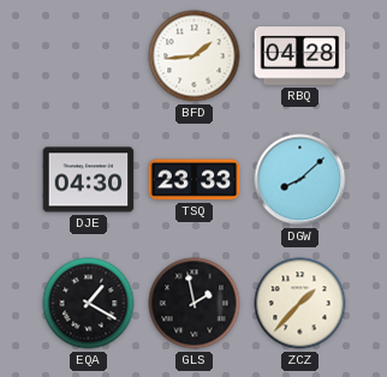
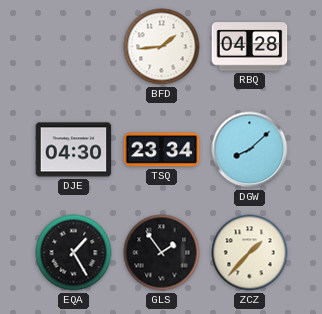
TSQ: 23:33 -> 23:34
EQA: 1:20 -> 1:25
GLS: 1:58 -> 1:54
